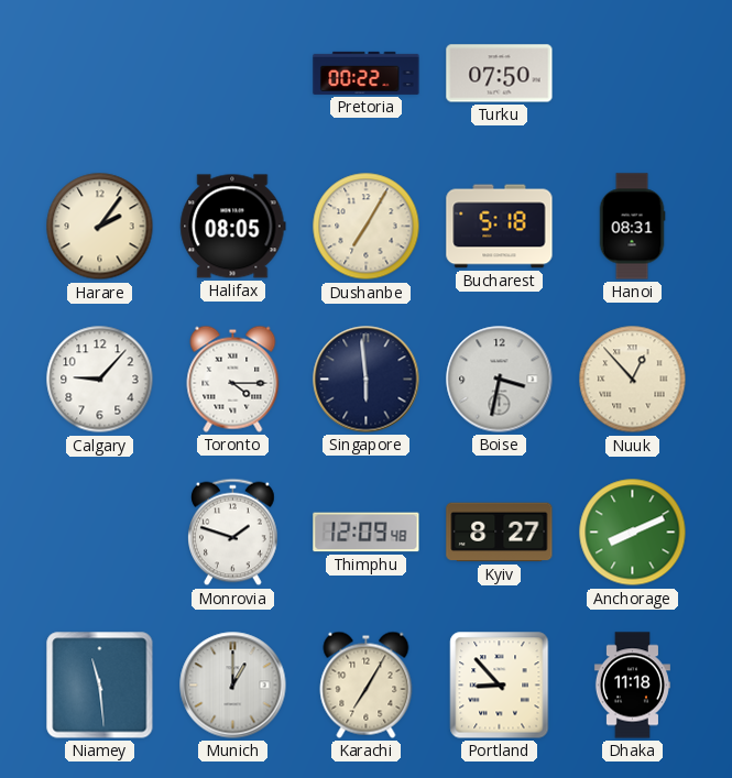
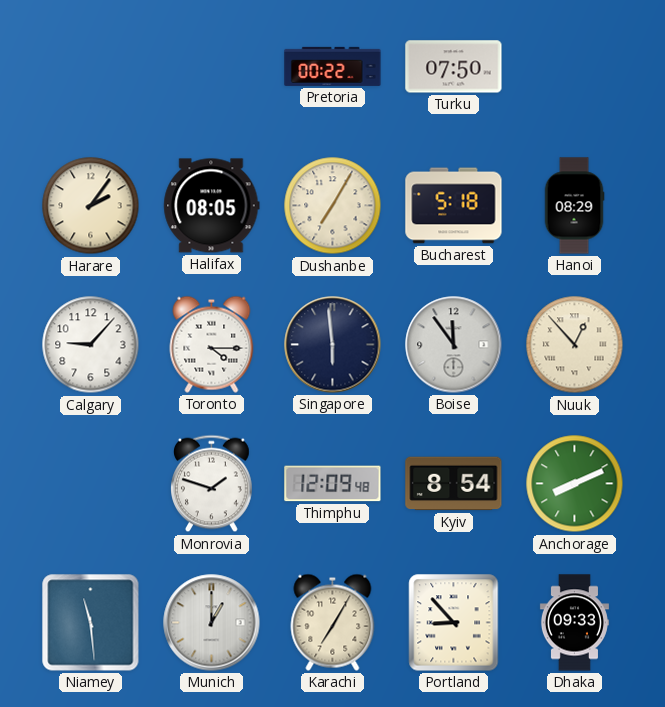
Hanoi: 08:31 -> 08:29
Boise: 3:32 -> 11:54
Kyiv: 8:27 -> 8:54
Dhaka: 11:18 -> 09:33
